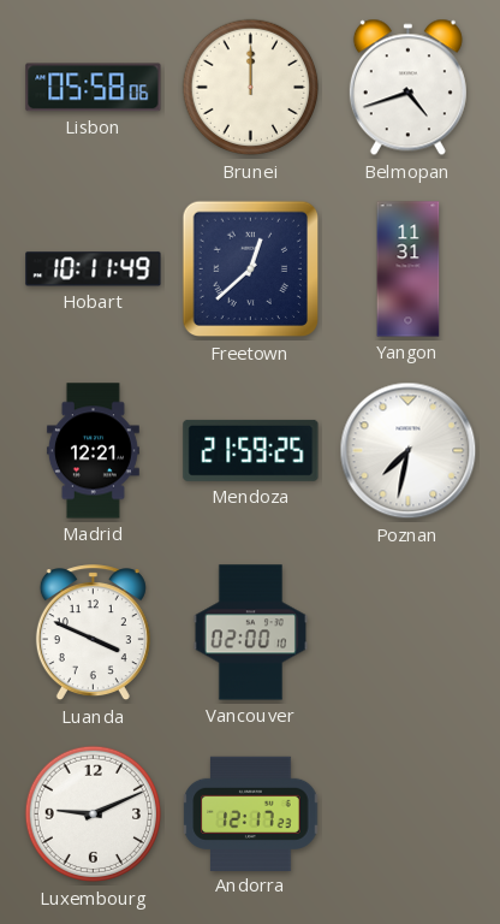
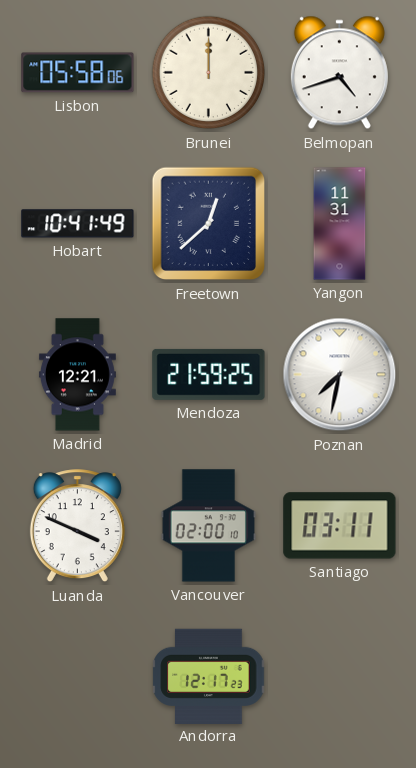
Hobart: 10:11 -> 10:41
Santiago: none -> 03:11
Luxembourg: 9:11 -> none
